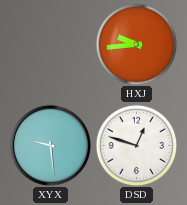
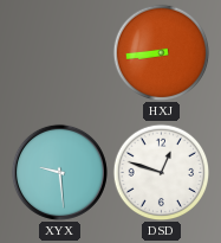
HXJ: 9:44 -> 8:44
